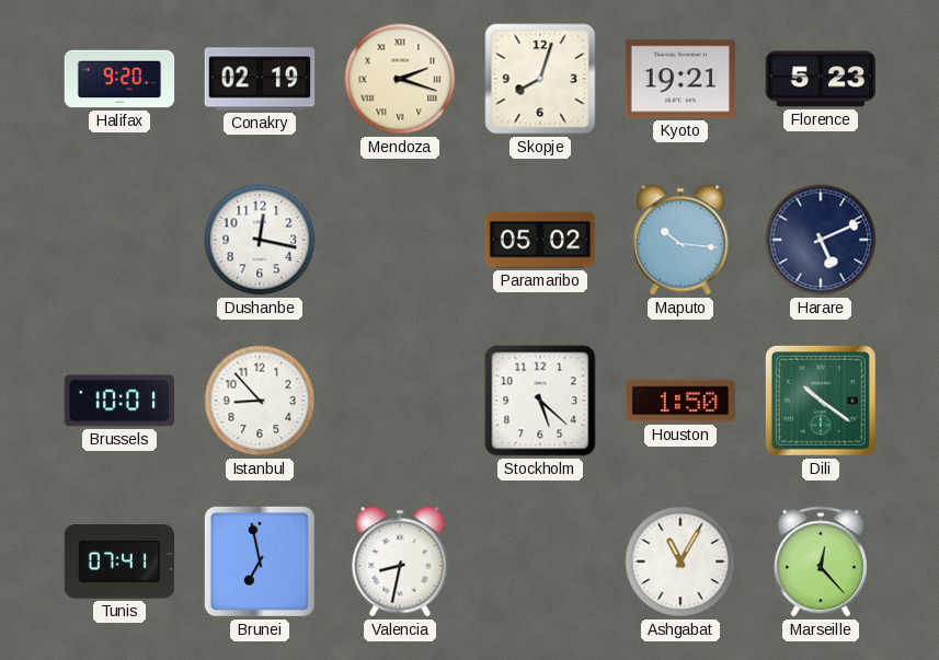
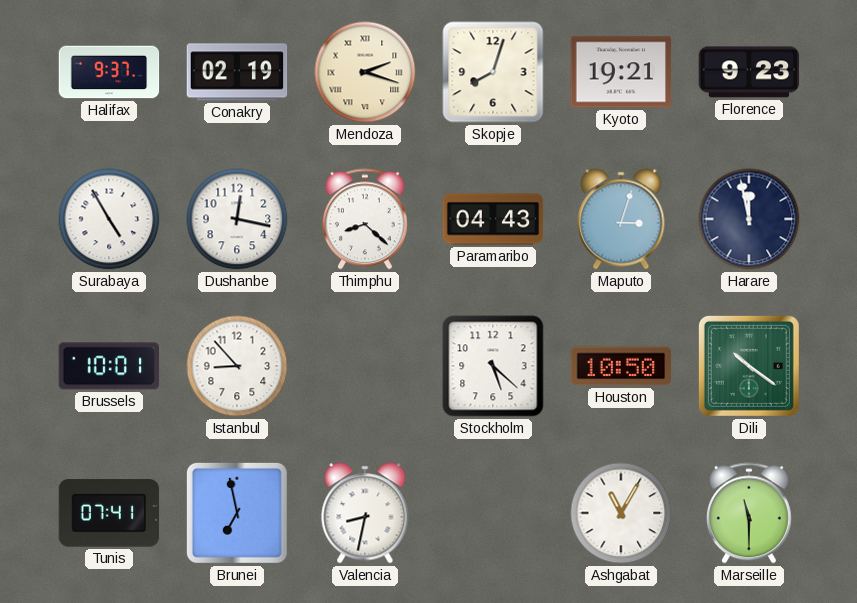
Halifax: 9:20 -> 9:37
Florence: 5:23 -> 9:23
Surabaya: none -> 4:55
Thimphu: none -> 8:22
Paramaribo: 05:02 -> 04:43
Maputo: 10:16 -> 3:03
Harare: 5:11 -> 11:58
Houston: 1:50 -> 10:50
Marseille: 12:23 -> 11:30
